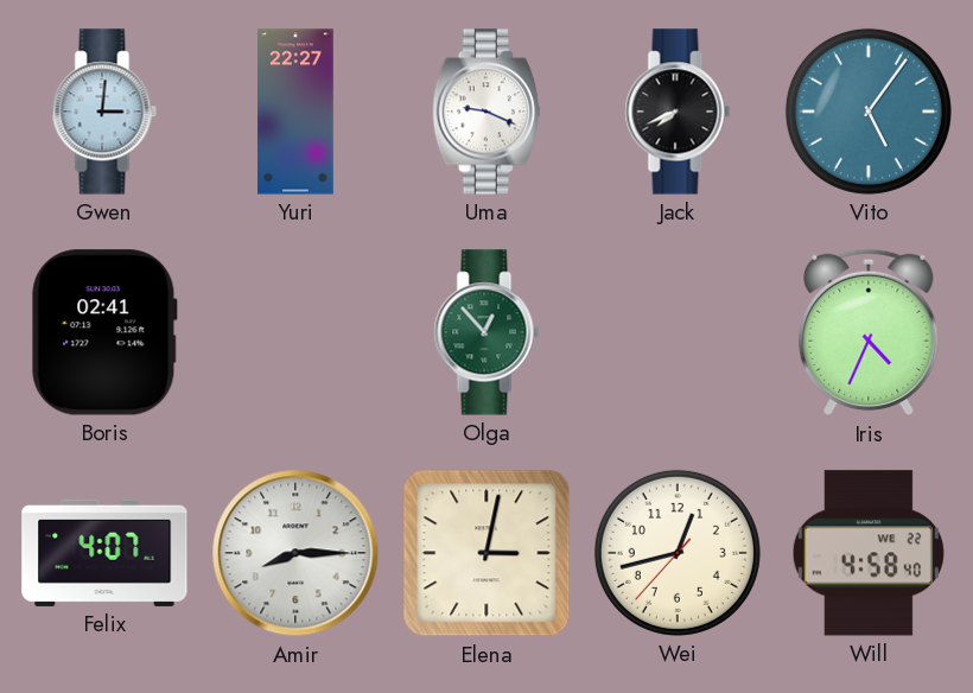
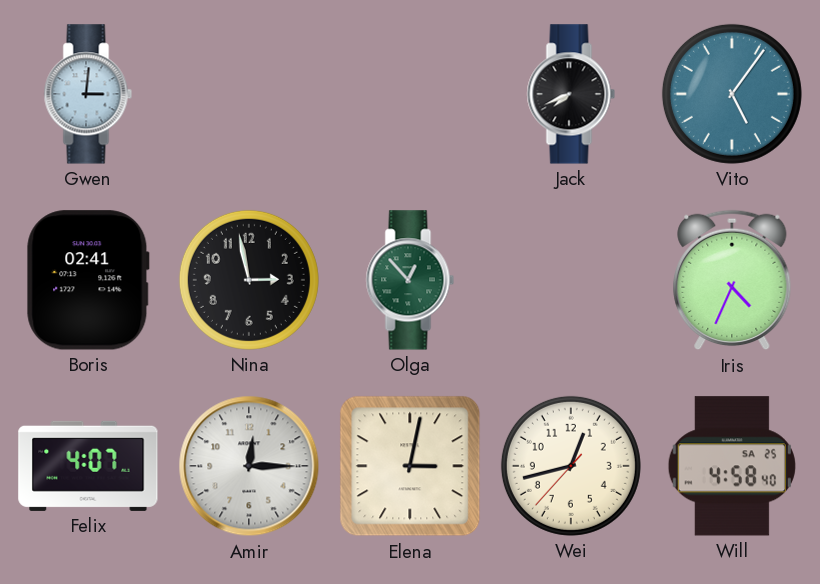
Yuri: 22:27 -> none
Uma: 9:19 -> none
Nina: none -> 2:58
Amir: 8:15 -> 12:15
Will date: WE 22 -> SA 25
